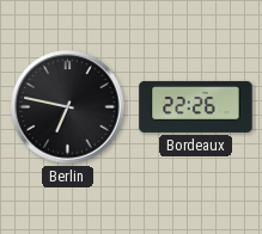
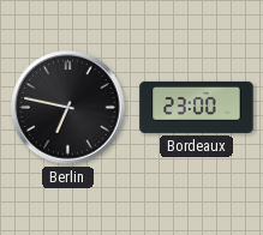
Bordeaux: 22:26 -> 23:00
